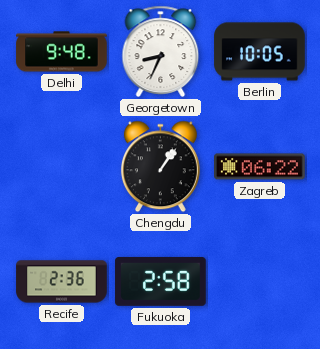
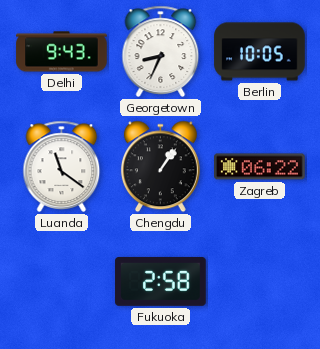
Delhi: 9:48 -> 9:43
Luanda: none -> 11:21
Recife: 2:36 -> none
